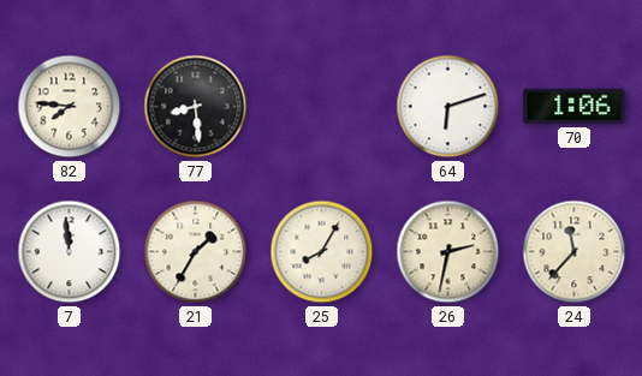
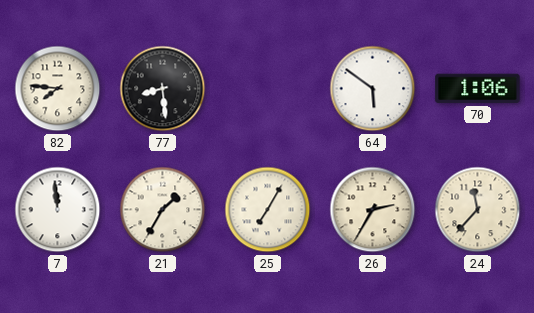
64: 6:12 -> 5:51
25: 8:05 -> 7:05
26: 2:32 -> 2:35
